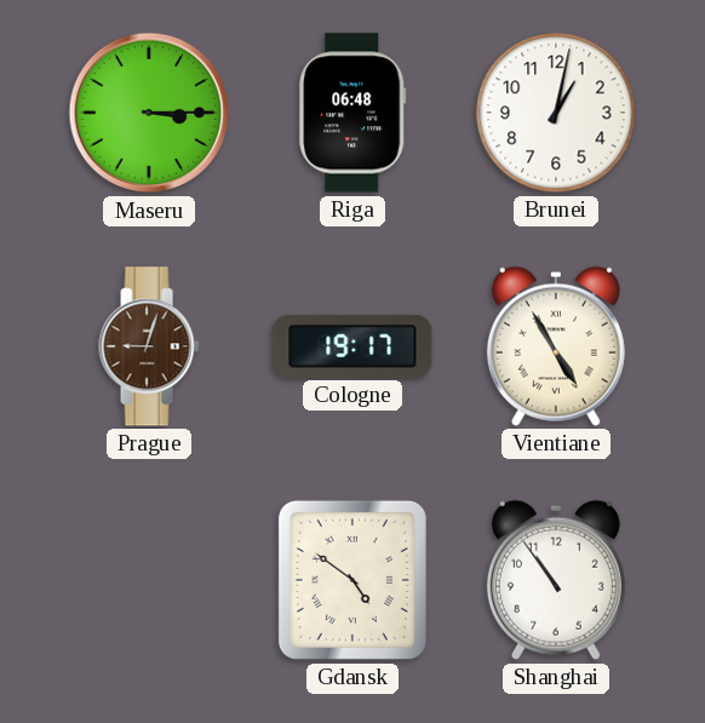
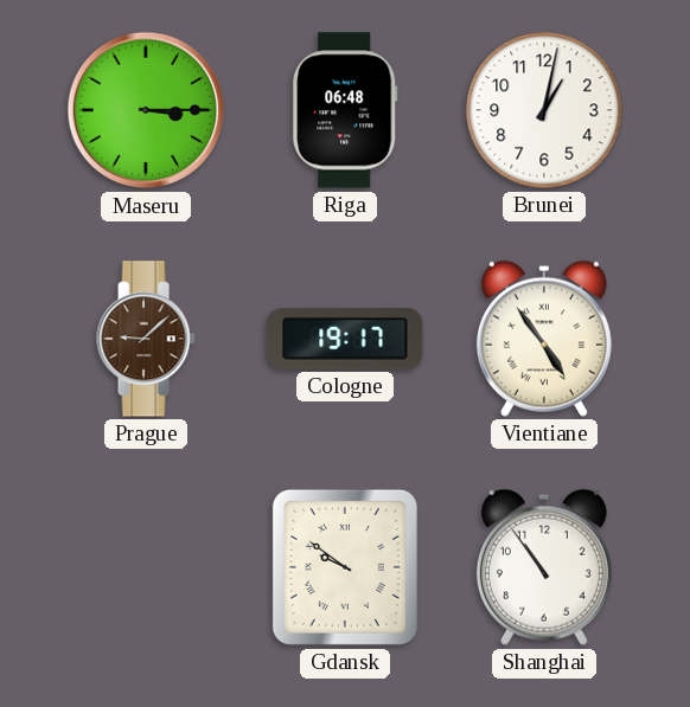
Prague: 9:03 -> 9:08
Vientiane: 4:55 -> 4:54
Gdansk: 4:51 -> 9:51
